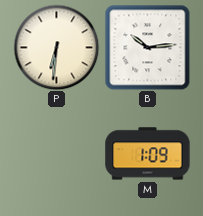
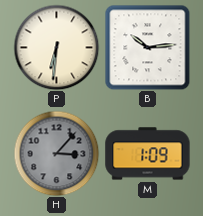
H: none -> 3:07
